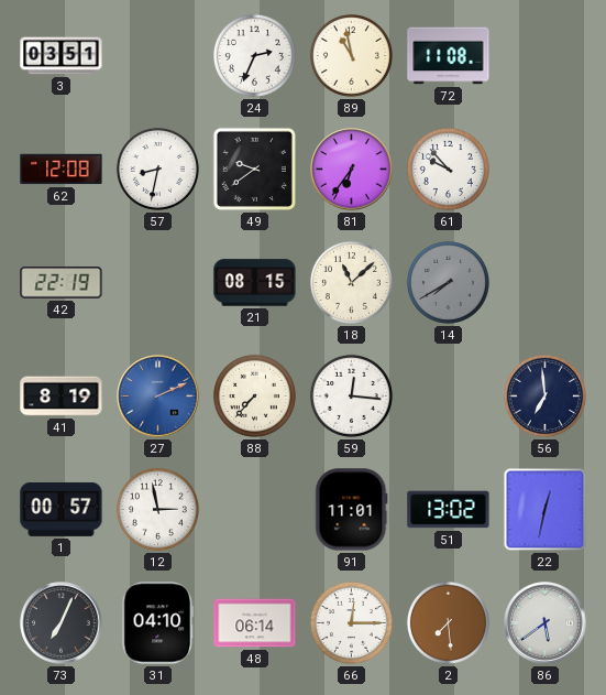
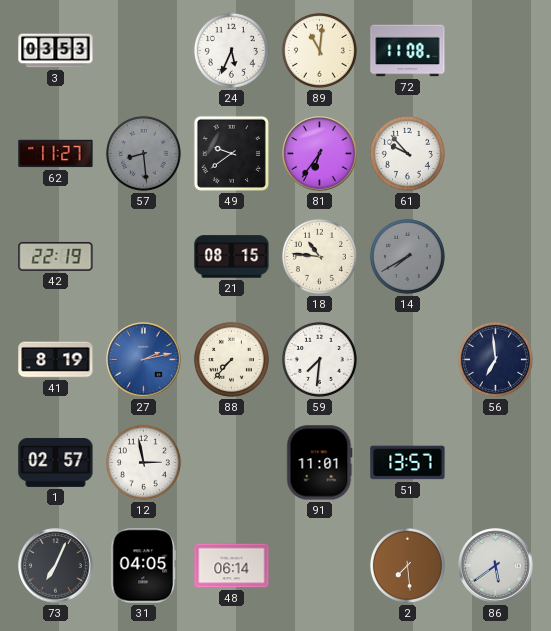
3: 03:51 -> 03:53
24: 2:34 -> 5:34
89: 10:58 -> 11:01
62: 12:08 -> 11:27
57: 8:32 -> 8:29
57 dial: white -> grey
18: 11:08 -> 10:46
27: 2:11 -> 2:13
59: 12:16 -> 7:31
1: 00:57 -> 02:57
51: 13:02 -> 13:57
22: 12:32 -> none
31: 04:10 -> 04:05
66: 12:15 -> none
